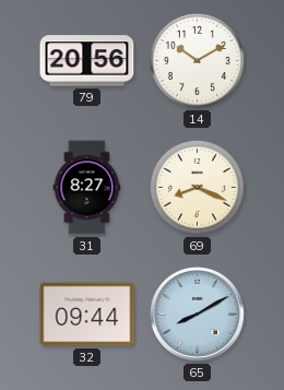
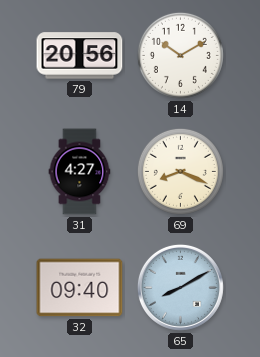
31: 8:27 -> 4:27
32: 09:44 -> 09:40
